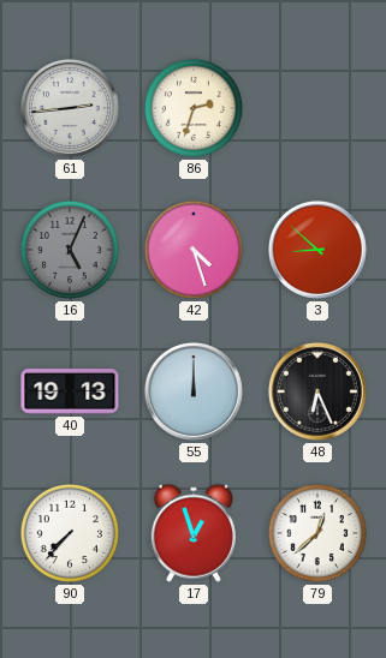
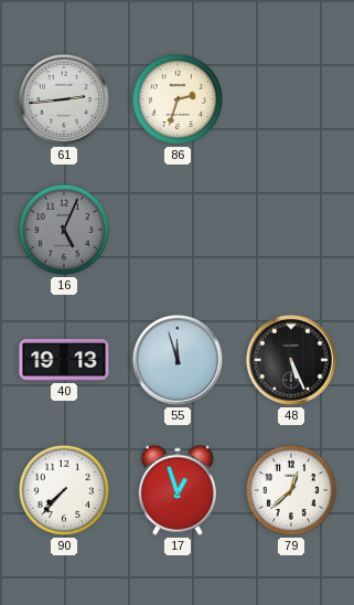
42: 4:27 -> none
3: 8:52 -> none
55: 12:00 -> 11:57
48: 6:26 -> 5:26
